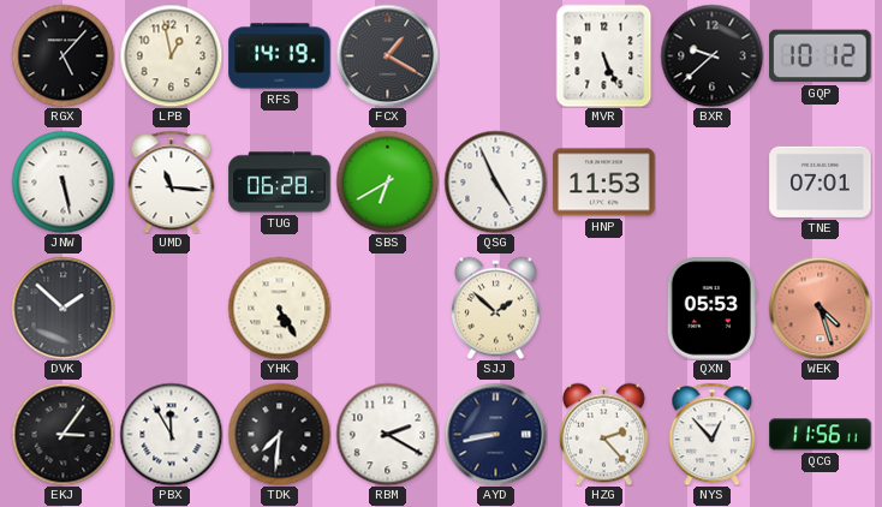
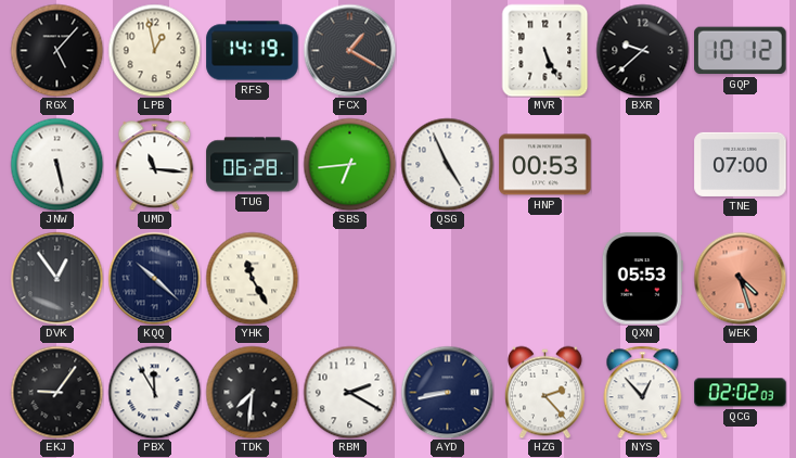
SBS: 6:40 -> 6:44
HNP: 11:53 -> 00:53
TNE: 07:01 -> 07:00
DVK: 1:52 -> 12:54
KQQ: none -> 10:22
YHK: 5:25 -> 11:25
SJJ: 1:52 -> none
EKJ: 3:06 -> 9:06
QCG: 11:56 -> 02:02
